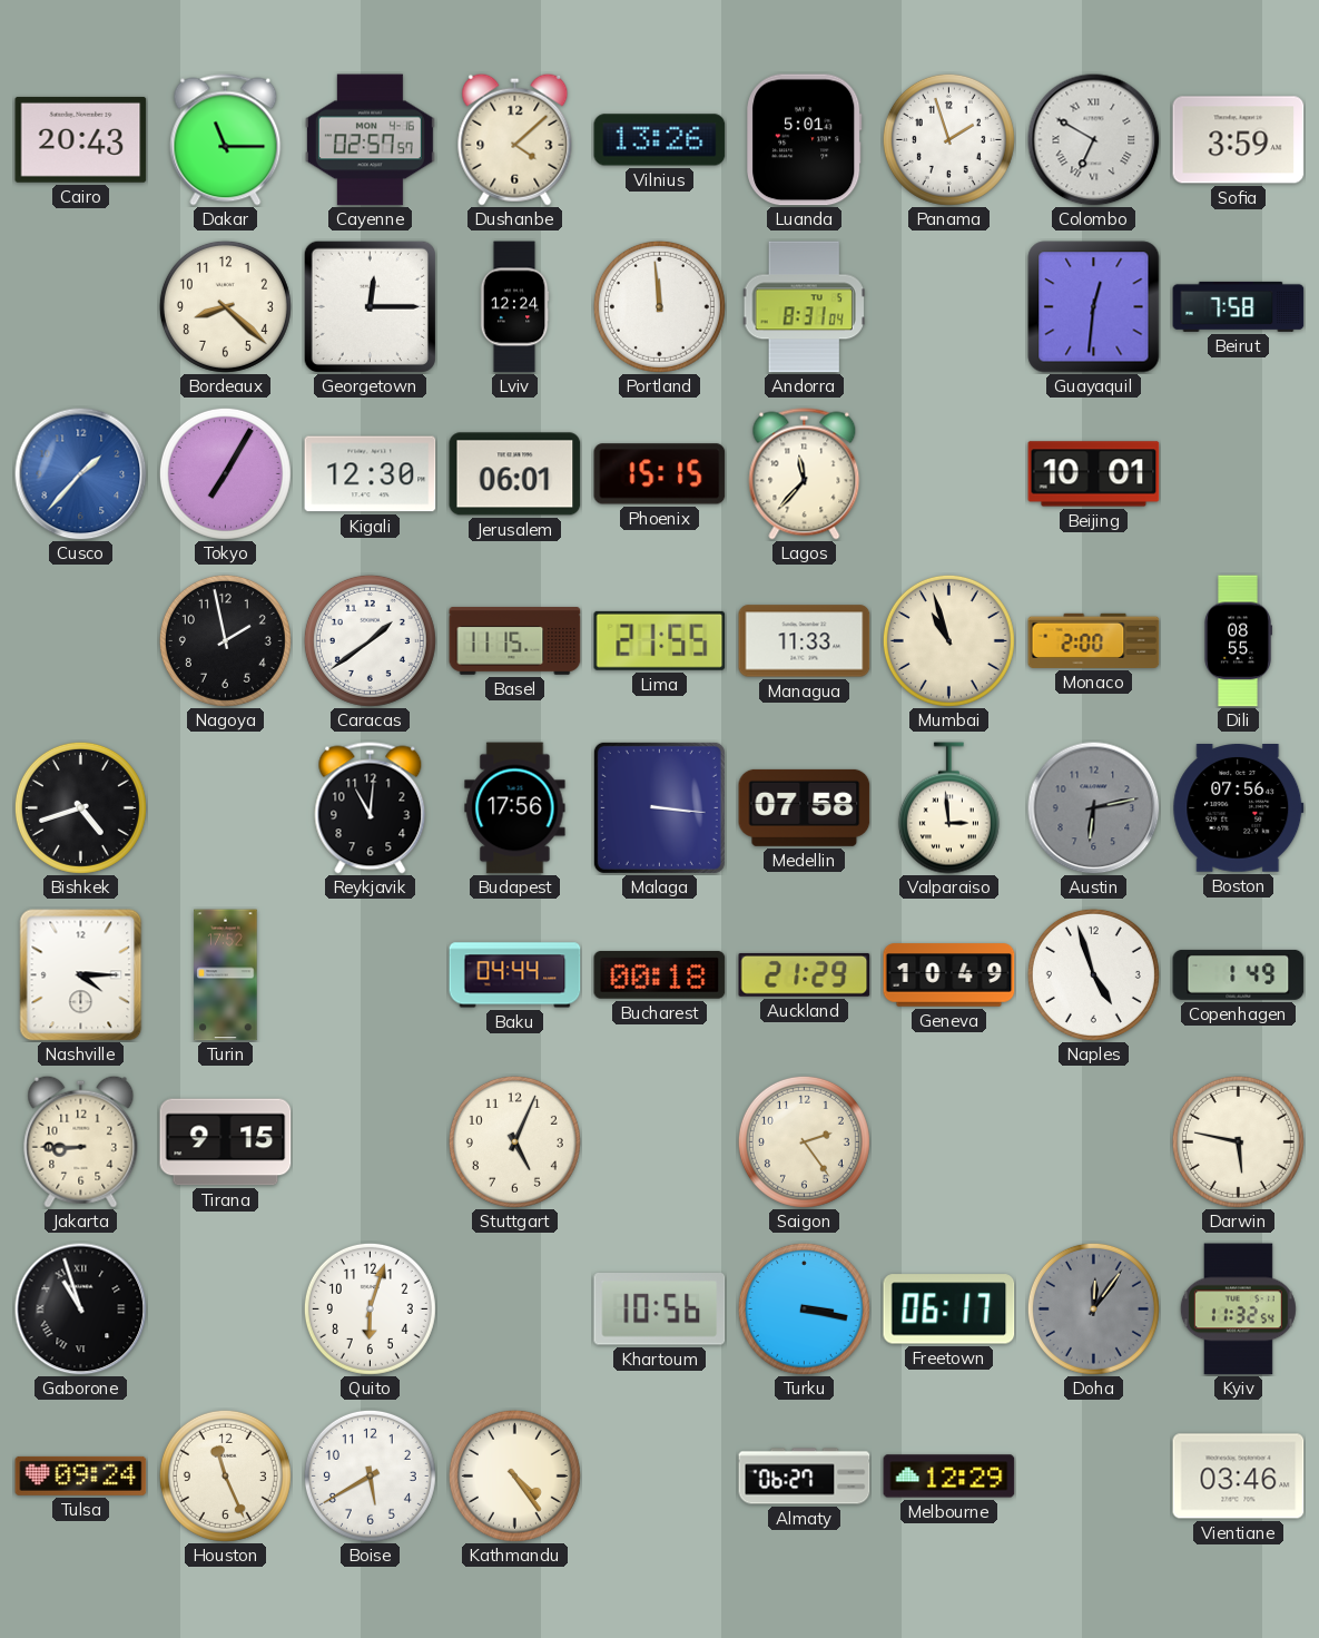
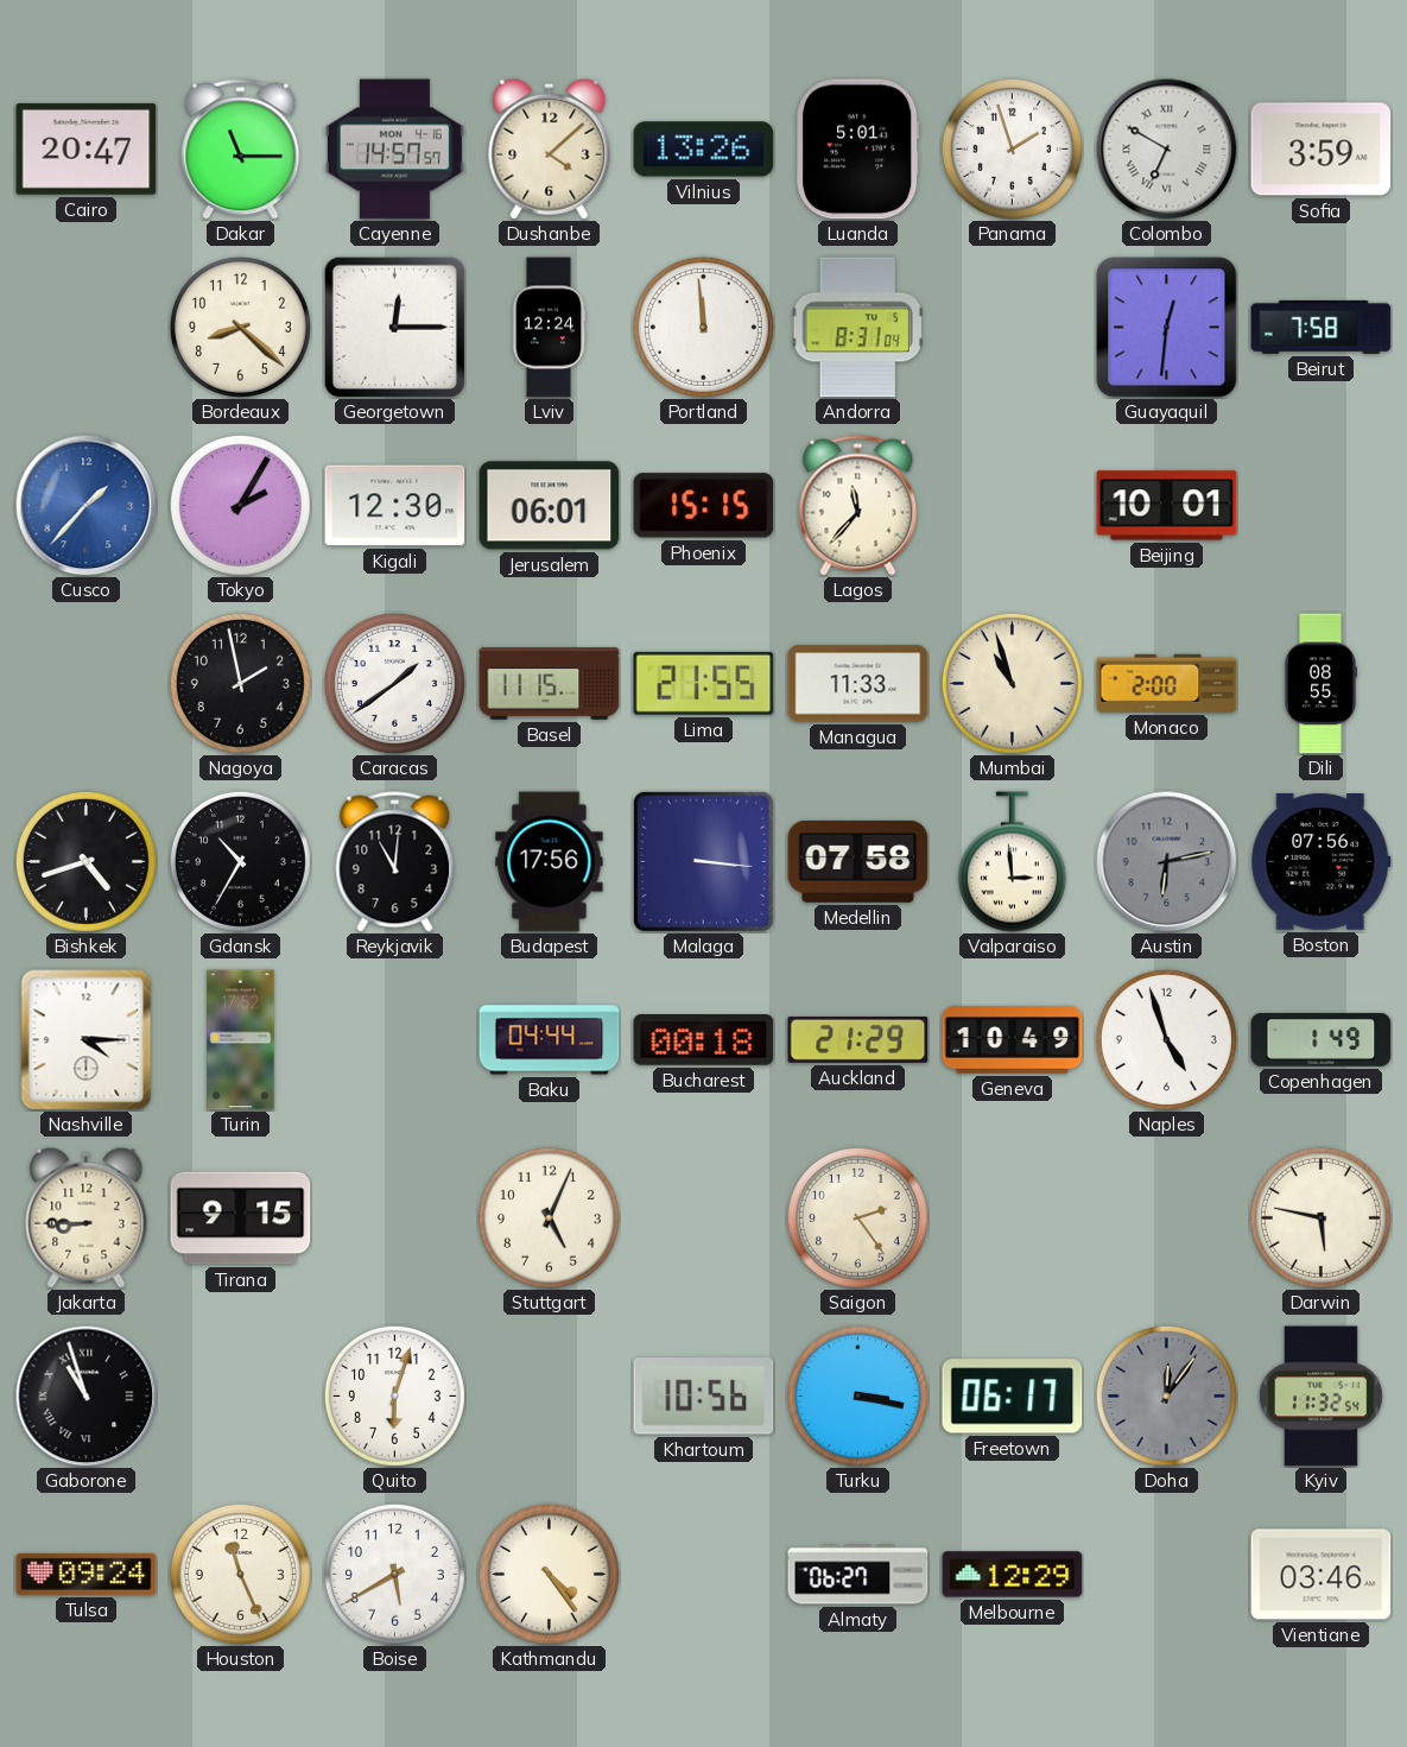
Cairo: 20:43 -> 20:47
Cayenne: 02:57 -> 14:57
Tokyo: 7:05 -> 2:05
Gdansk: none -> 10:35
